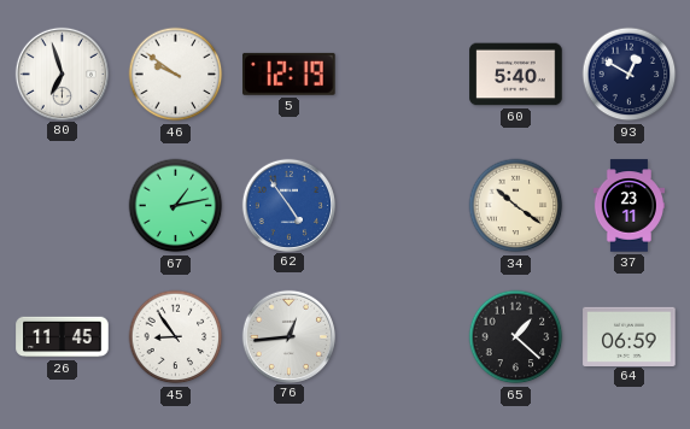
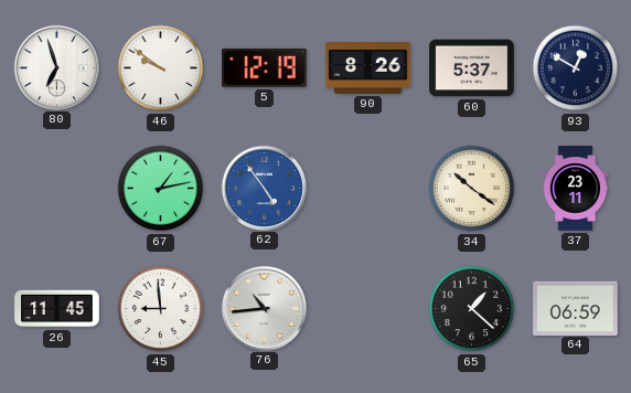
90: none -> 8:26
60: 5:40 -> 5:37
45: 8:54 -> 8:59
76: 12:44 -> 10:44
